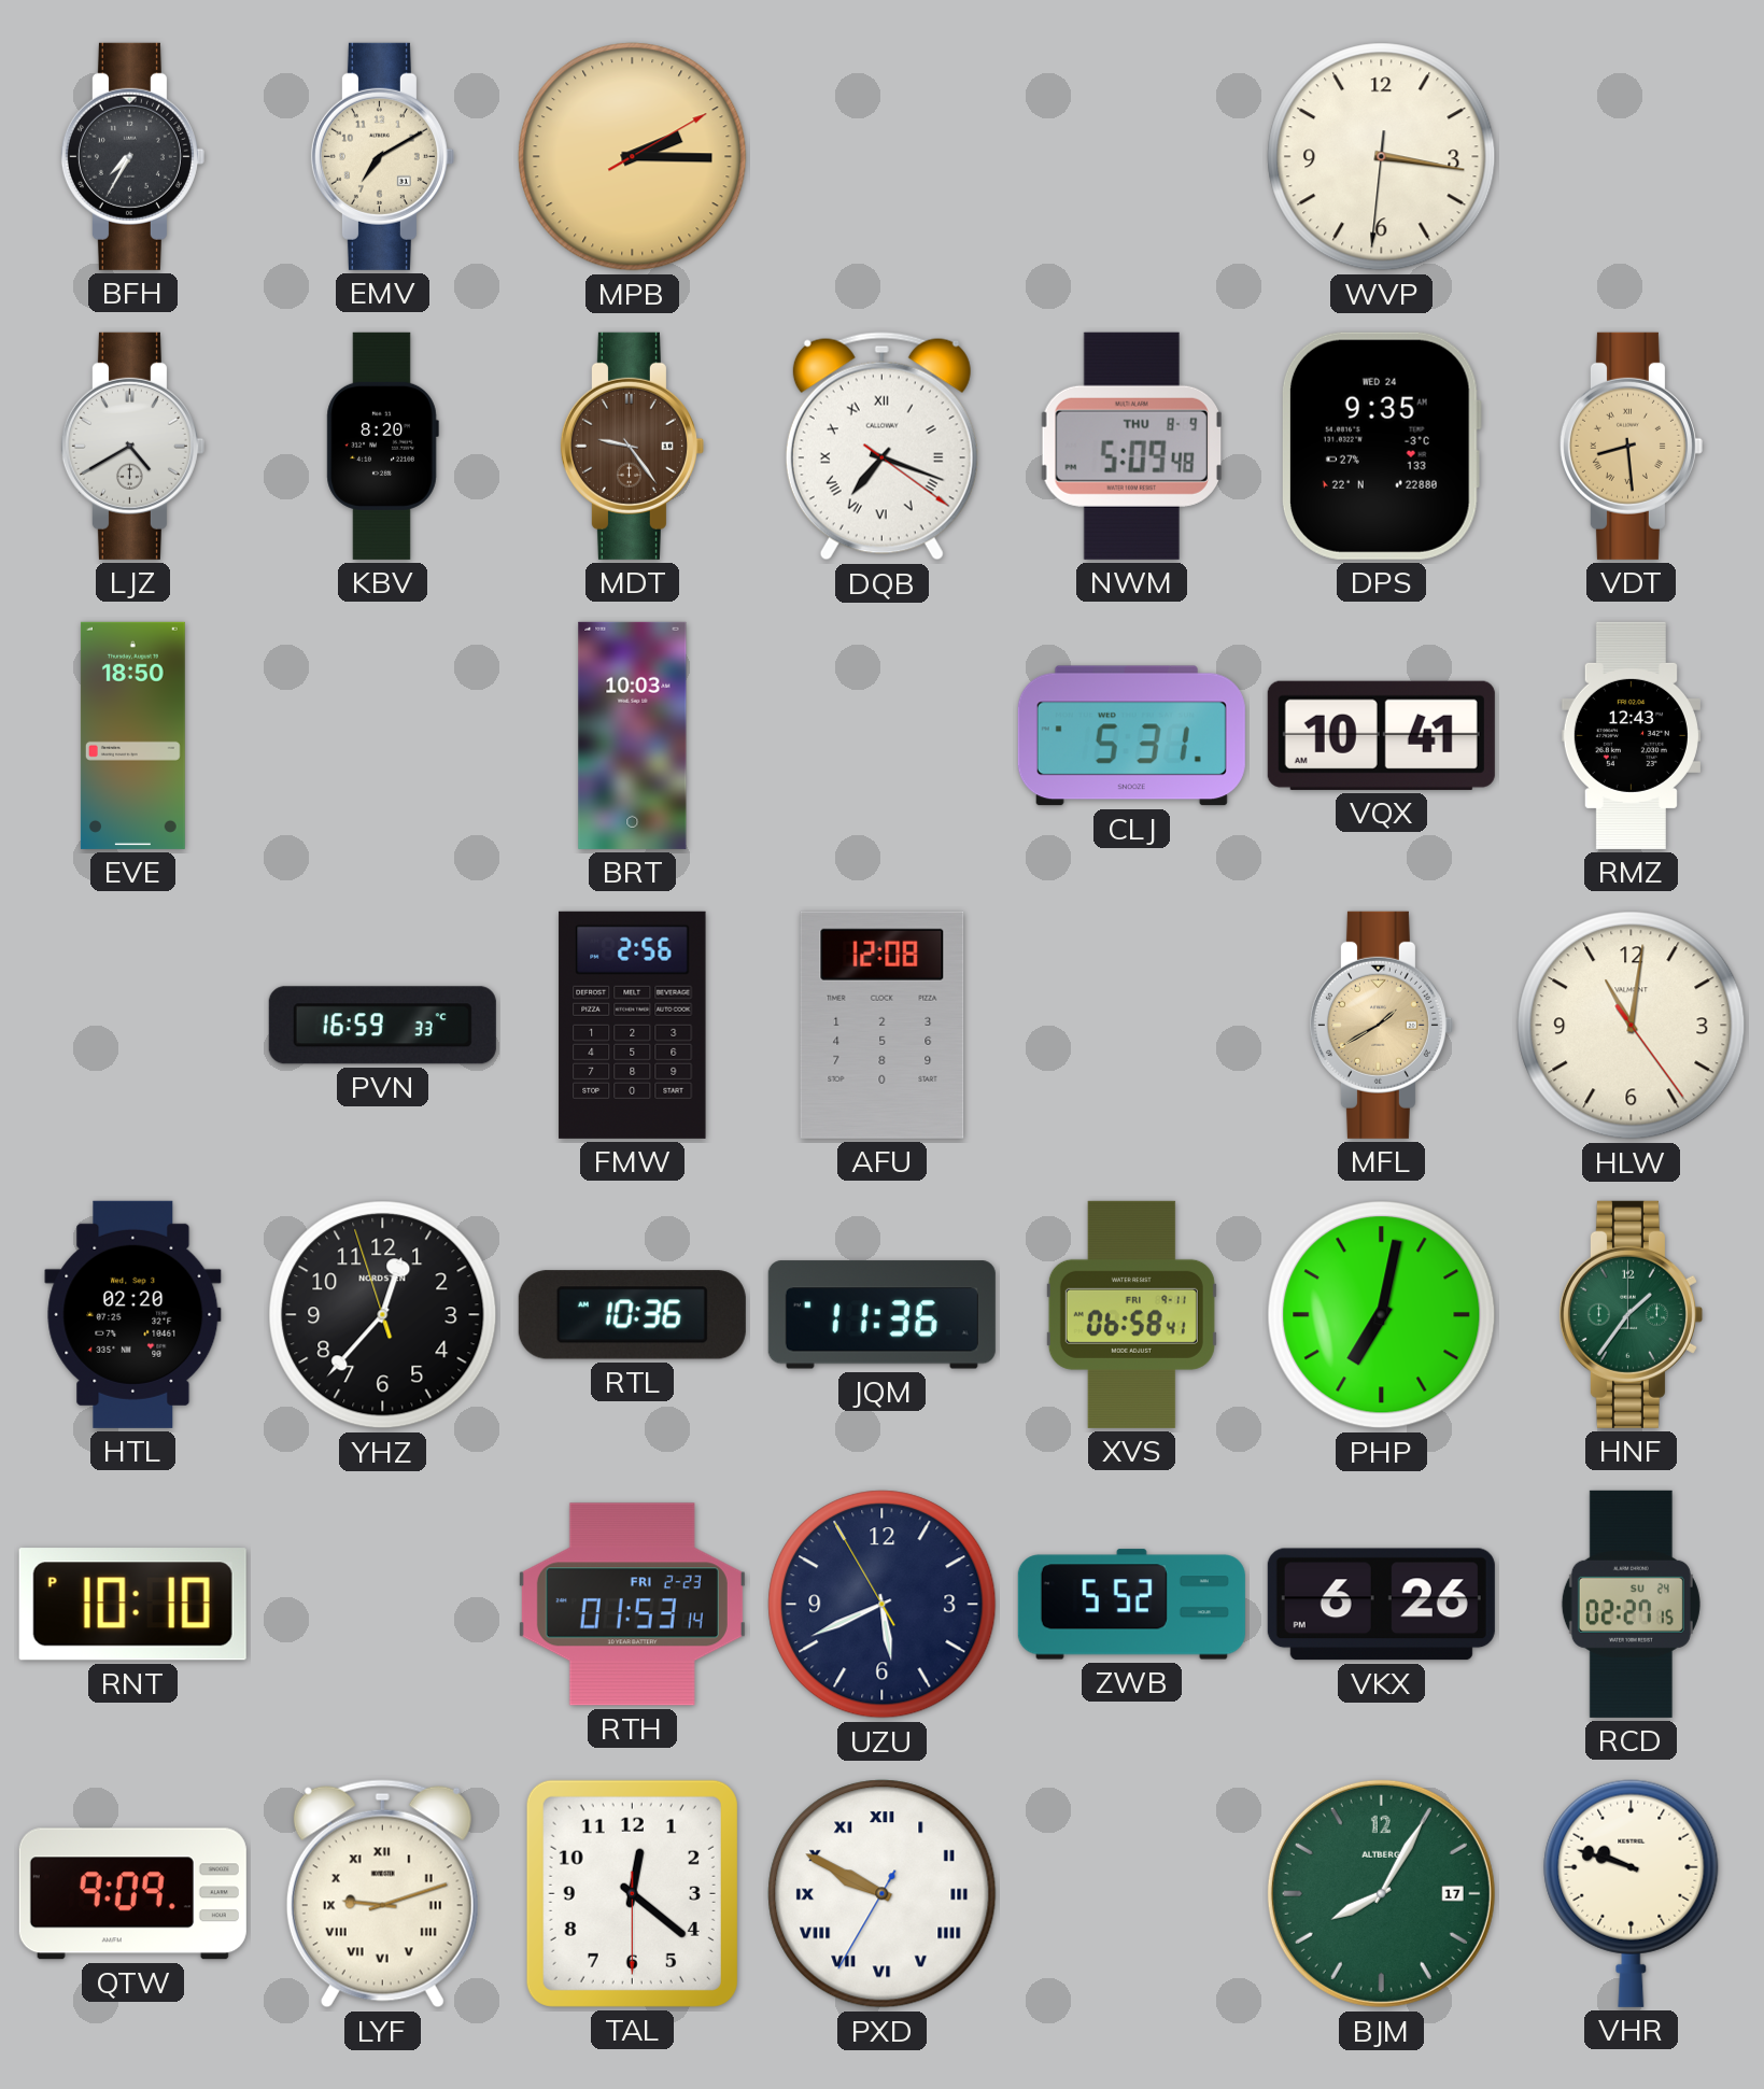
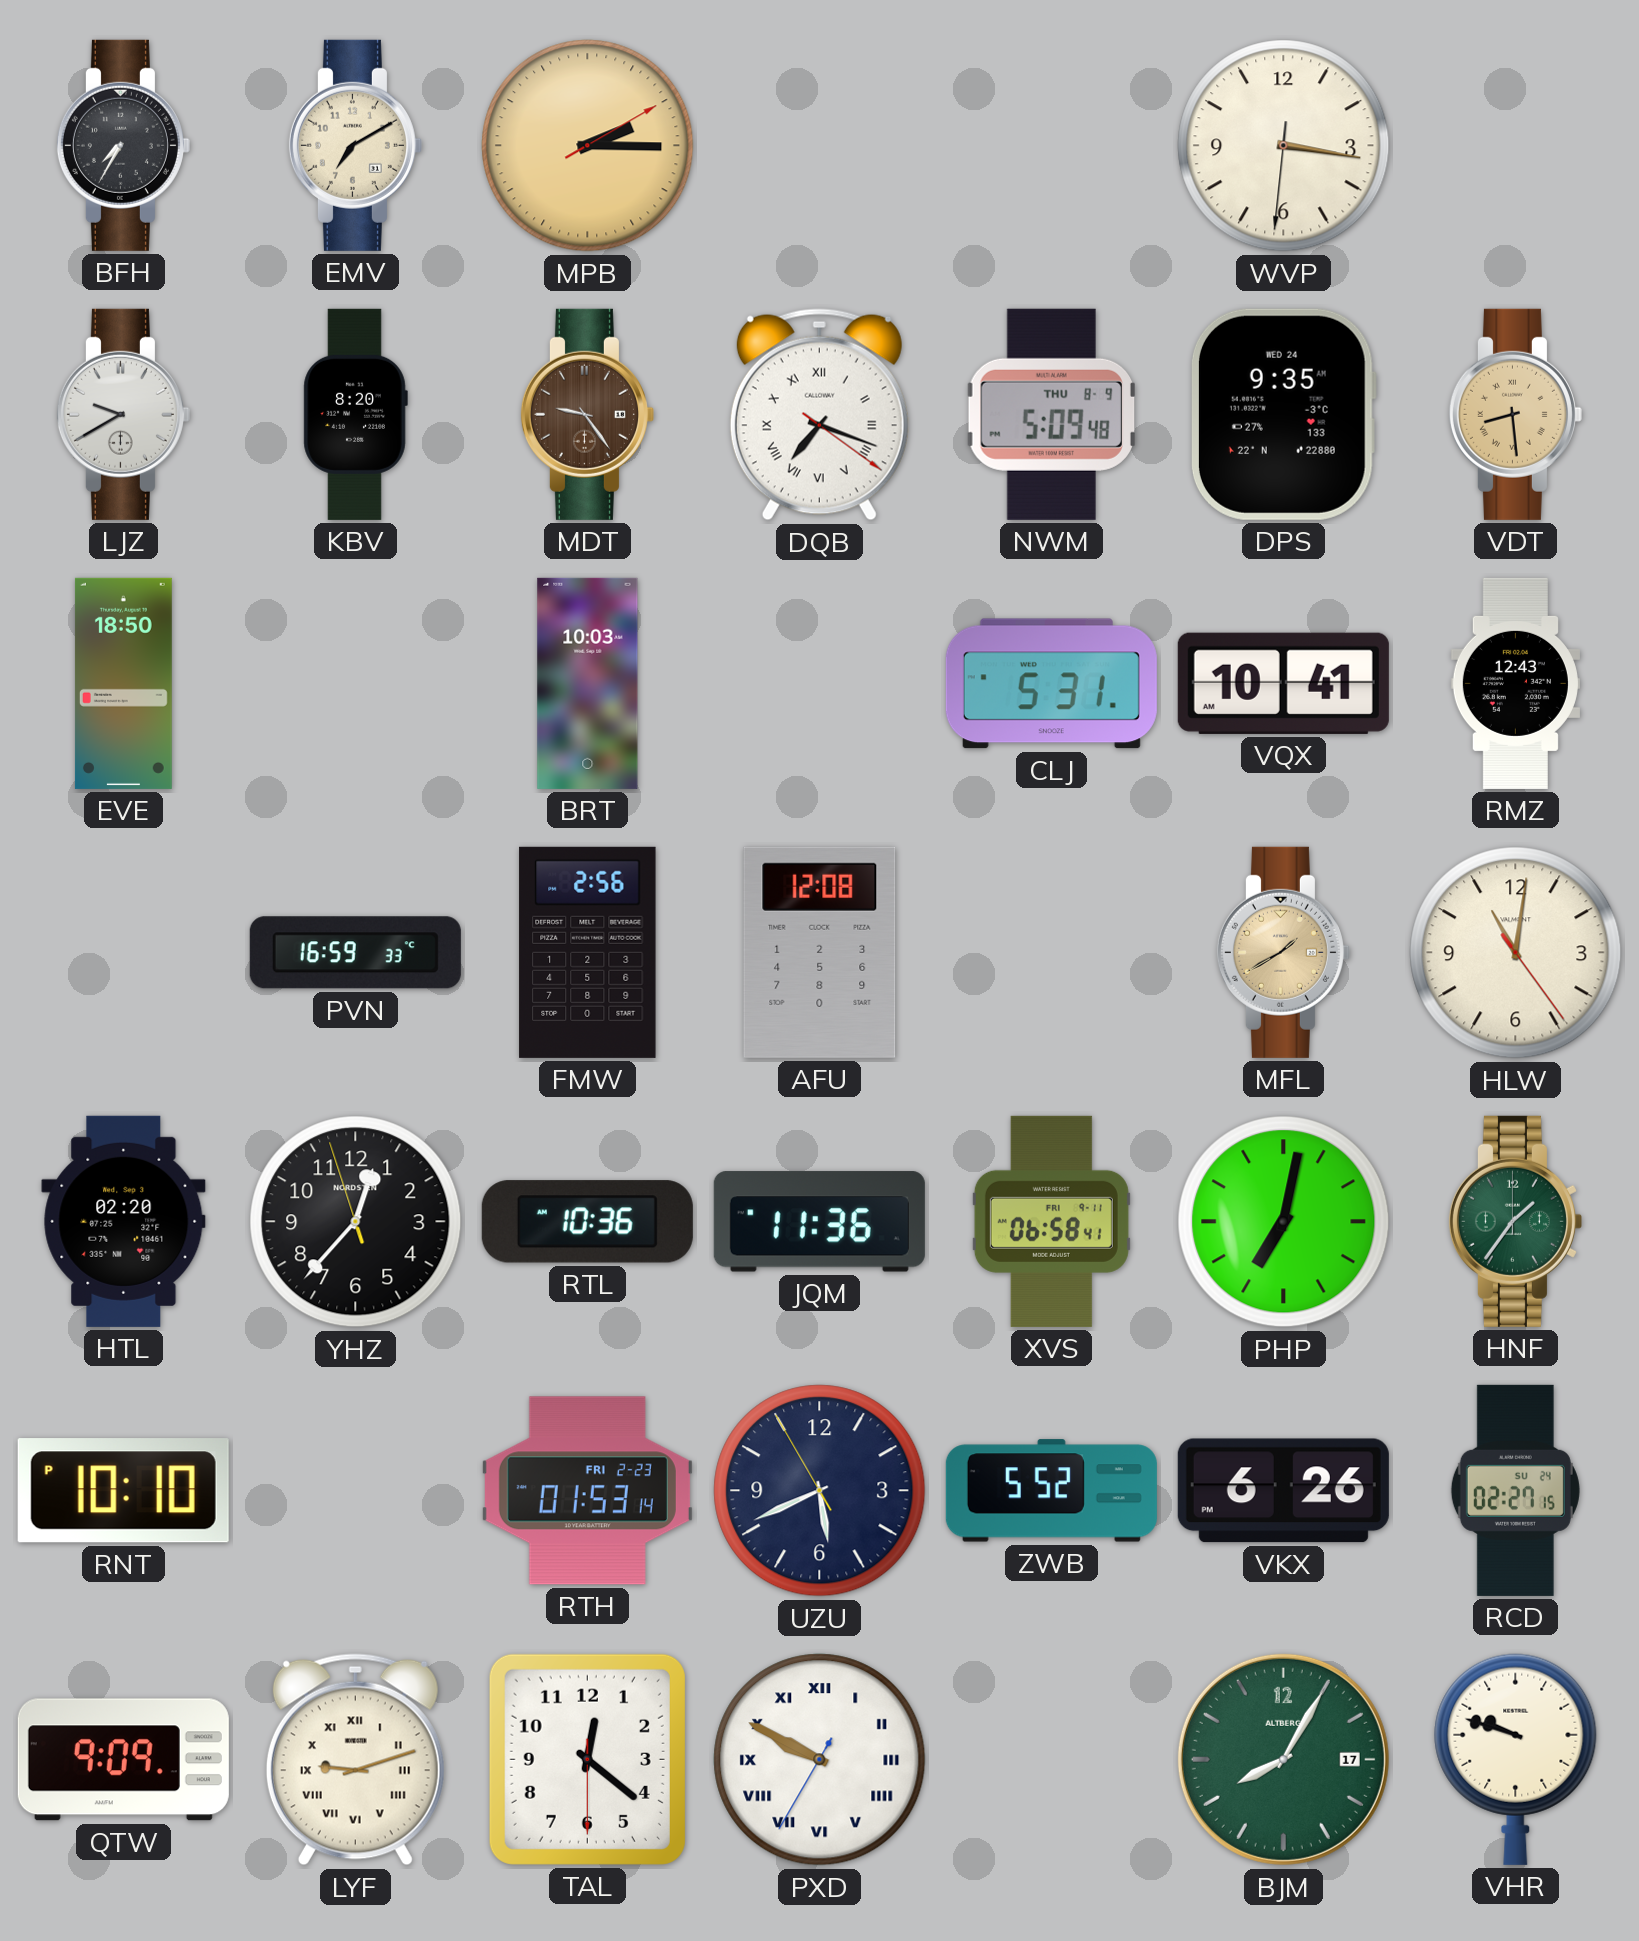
LJZ: 4:40 -> 9:40
